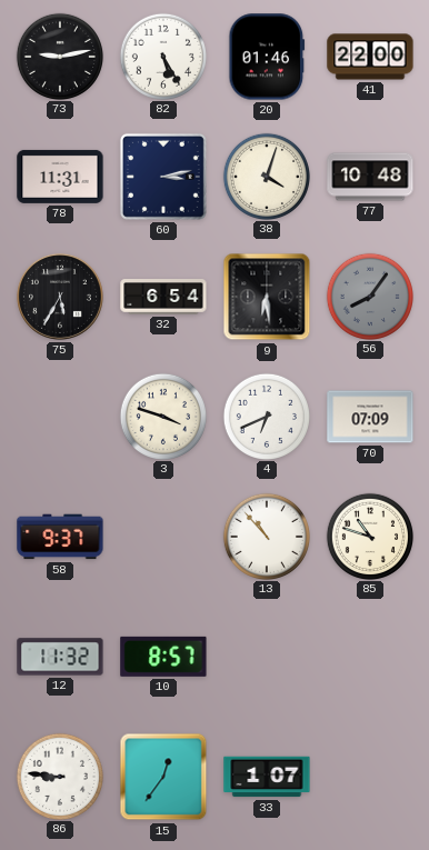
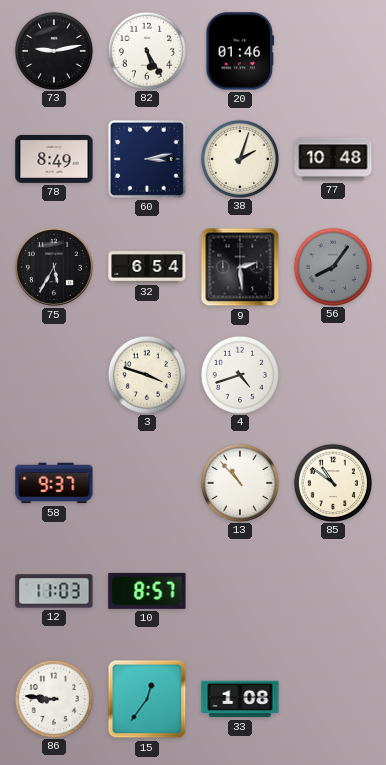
41: 22:00 -> none
78: 11:31 -> 8:49
38: 4:03 -> 2:03
9: 6:29 -> 2:29
4: 6:41 -> 4:42
70: 07:09 -> none
85: 10:48 -> 10:51
12: 11:32 -> 11:03
33: 1:07 -> 1:08
